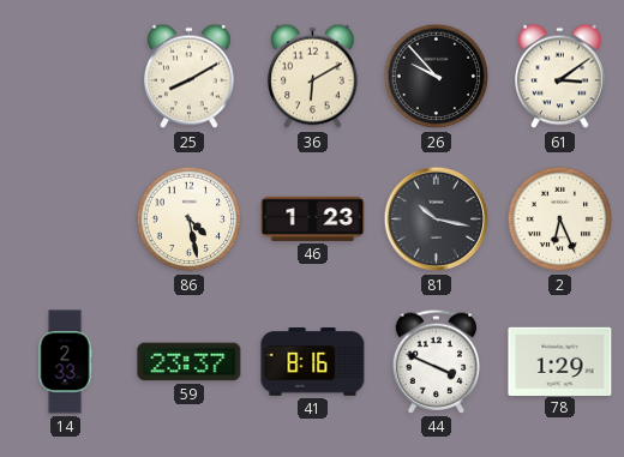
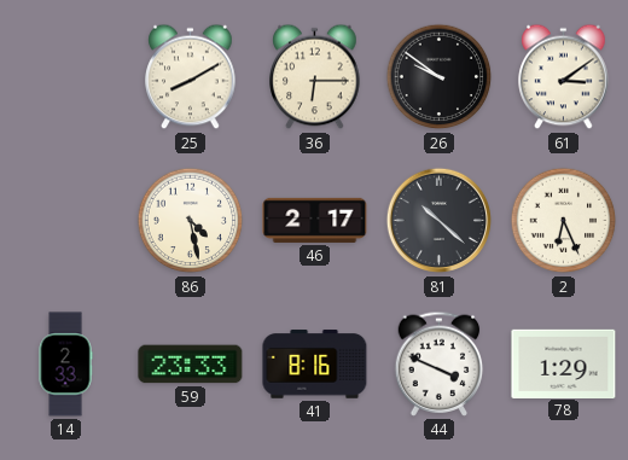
36: 6:10 -> 6:15
26: 9:53 -> 9:51
46: 1:23 -> 2:17
81: 10:17 -> 10:22
59: 23:37 -> 23:33
